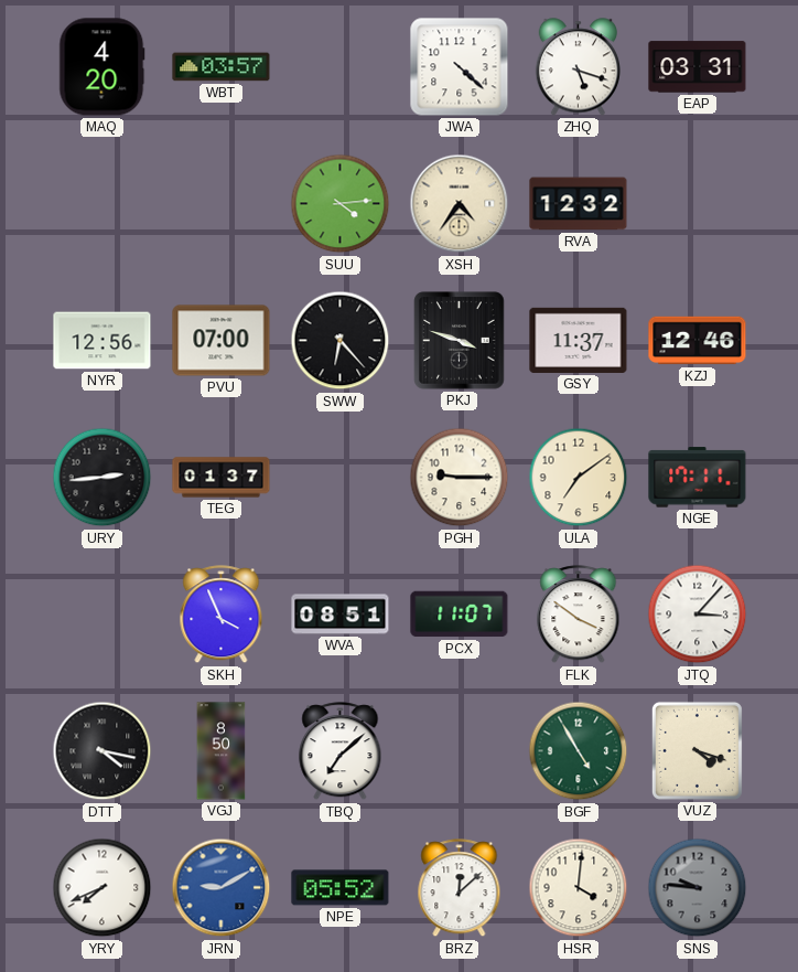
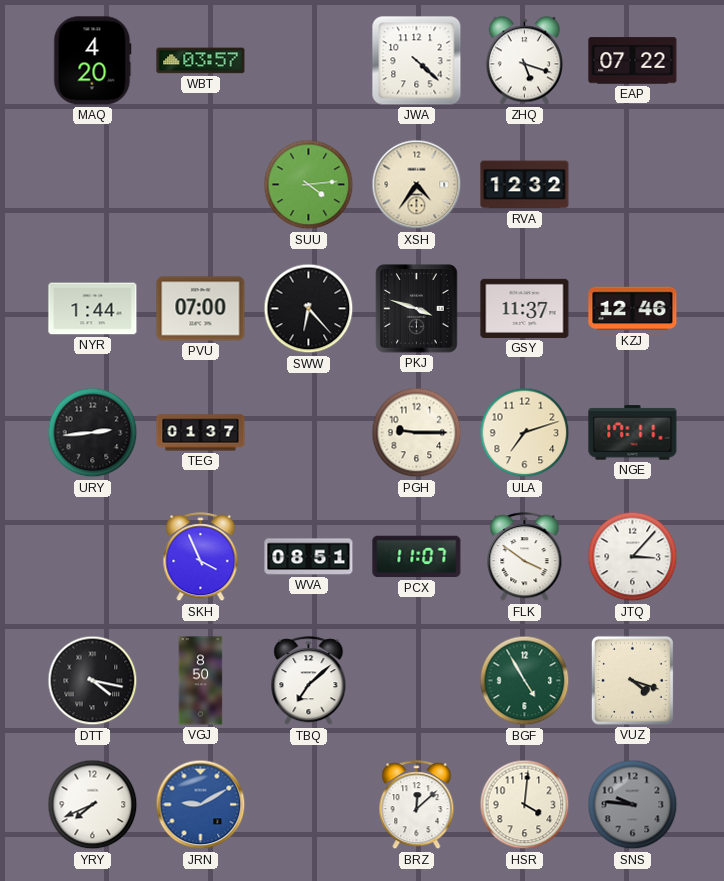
EAP: 03:31 -> 07:22
NYR: 12:56 -> 1:44
ULA: 7:09 -> 7:12
NPE: 05:52 -> none
